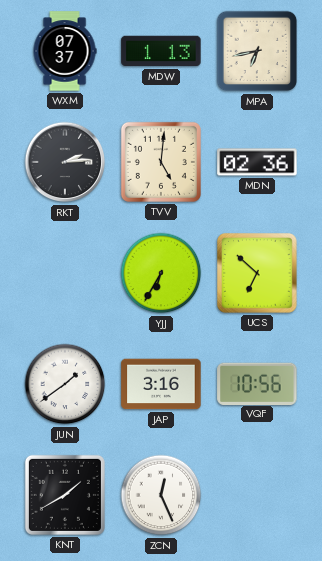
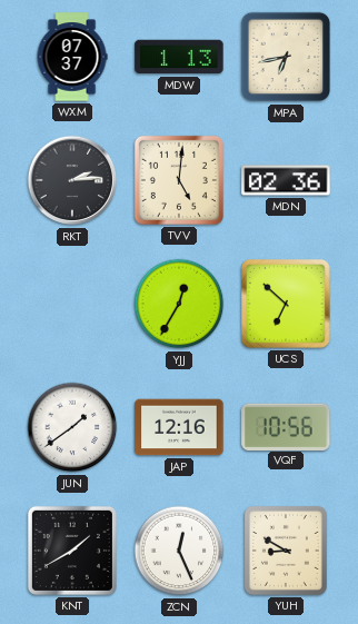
YJJ: 6:35 -> 12:35
JAP: 3:16 -> 12:16
YUH: none -> 8:50
